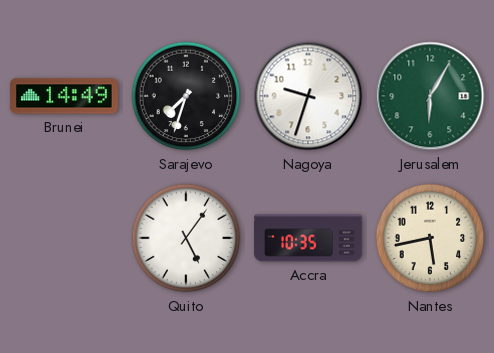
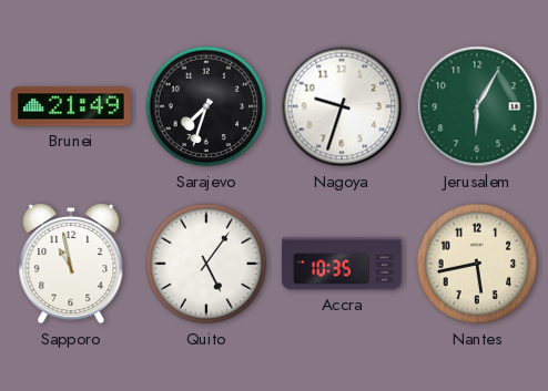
Brunei: 14:49 -> 21:49
Sapporo: none -> 10:58
